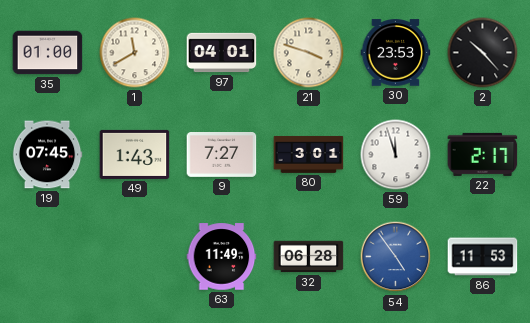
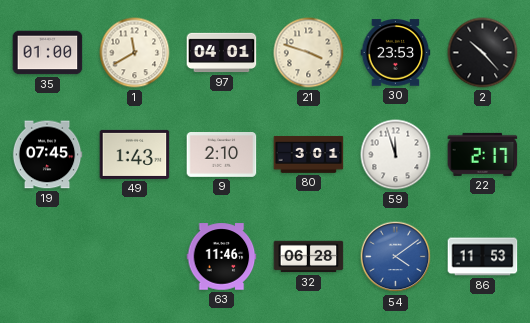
9: 7:27 -> 2:10
63: 11:49 -> 11:46
54: 4:54 -> 4:09
